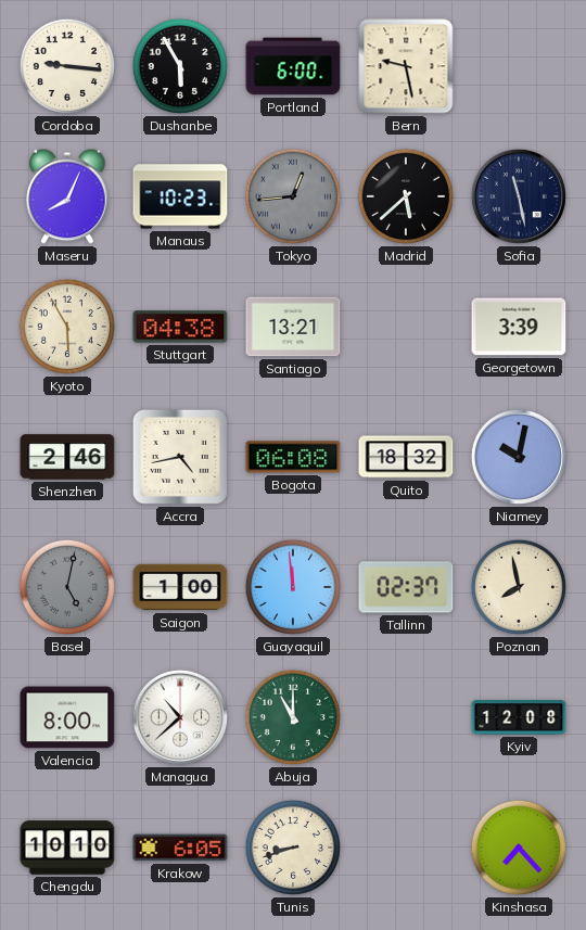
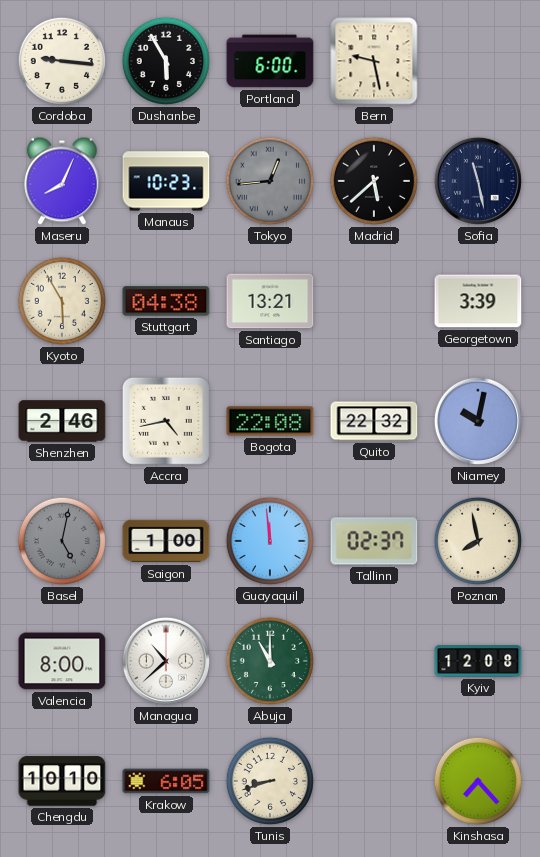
Bogota: 06:08 -> 22:08
Quito: 18:32 -> 22:32
